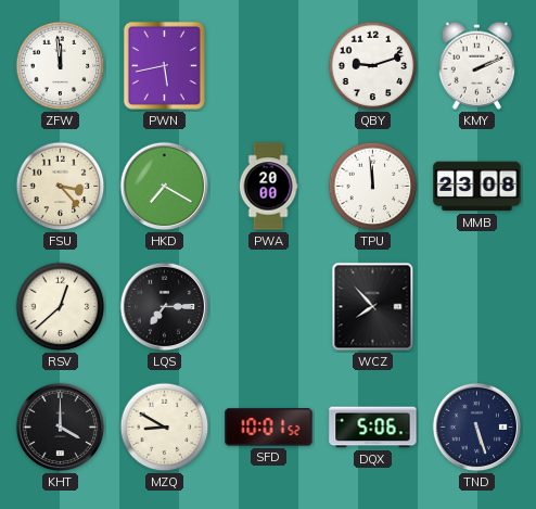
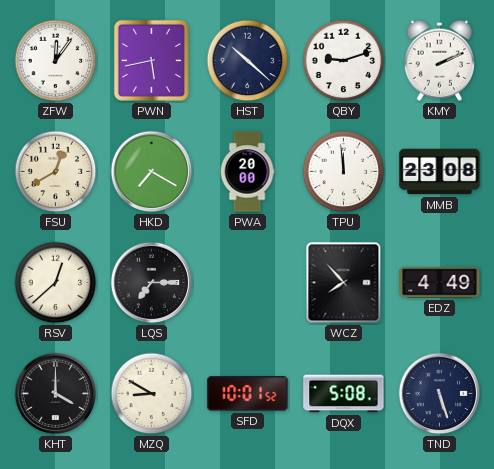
ZFW: 11:59 -> 12:06
HST: none -> 10:22
FSU: 3:23 -> 12:40
EDZ: none -> 4:49
DQX: 5:06 -> 5:08
